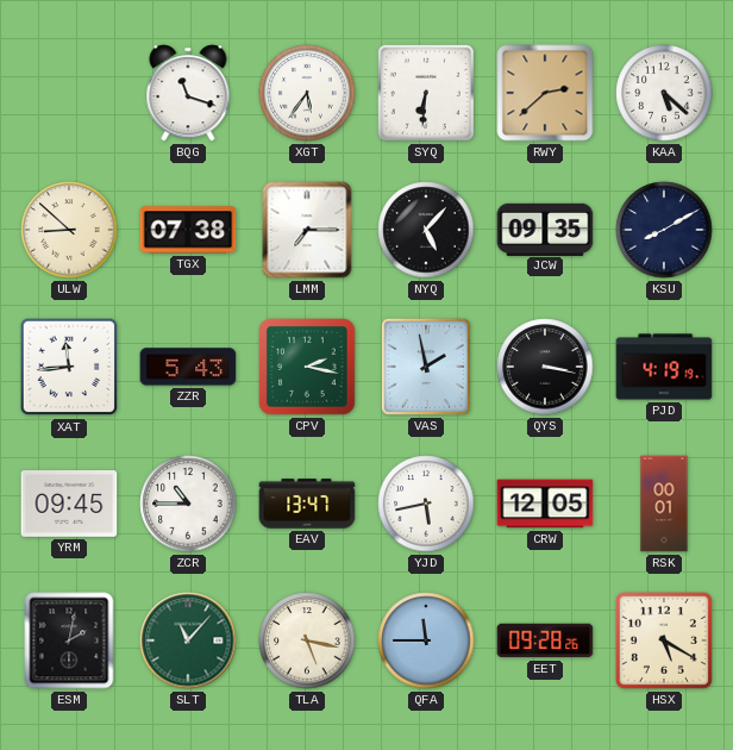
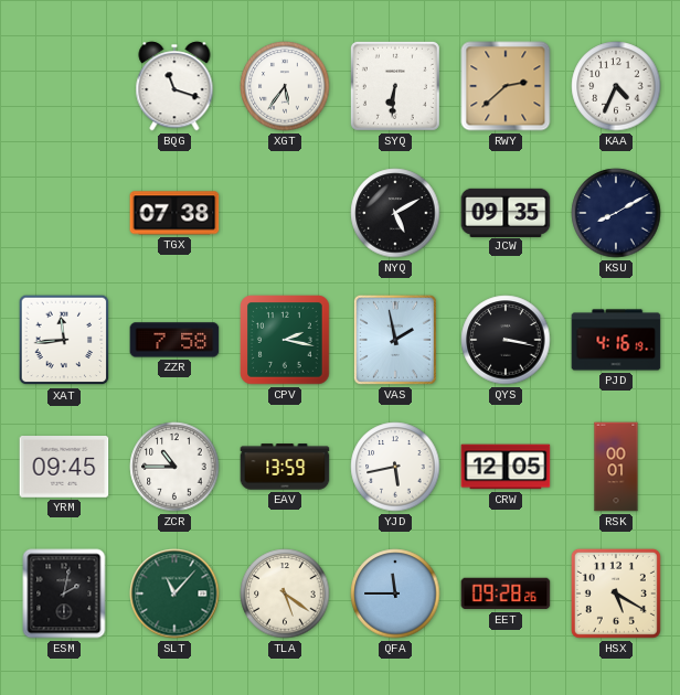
KAA: 5:22 -> 4:34
ULW: 8:52 -> none
LMM: 7:15 -> none
NYQ: 5:07 -> 5:10
ZZR: 5:43 -> 7:58
PJD: 4:19 -> 4:16
EAV: 13:47 -> 13:59
TLA: 5:17 -> 5:21
